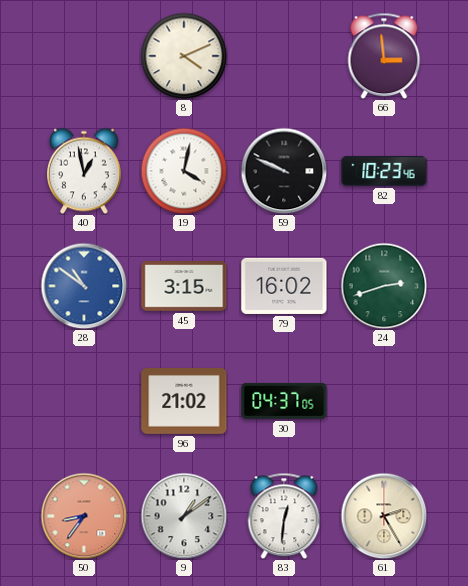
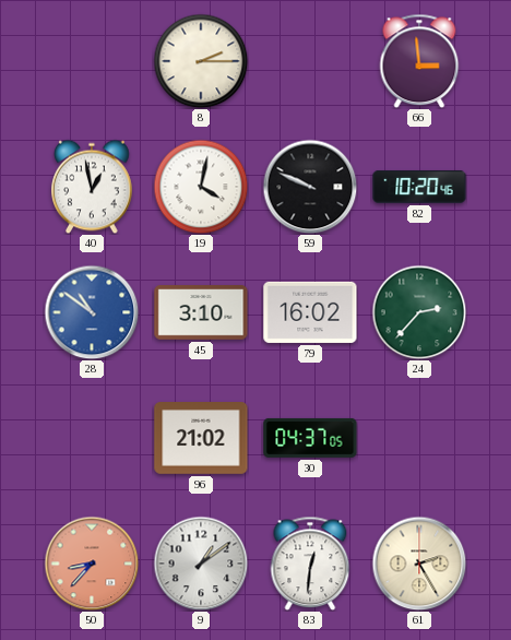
8: 4:11 -> 2:15
82: 10:23 -> 10:20
45: 3:15 -> 3:10
24: 2:42 -> 2:37
50: 8:36 -> 8:37
